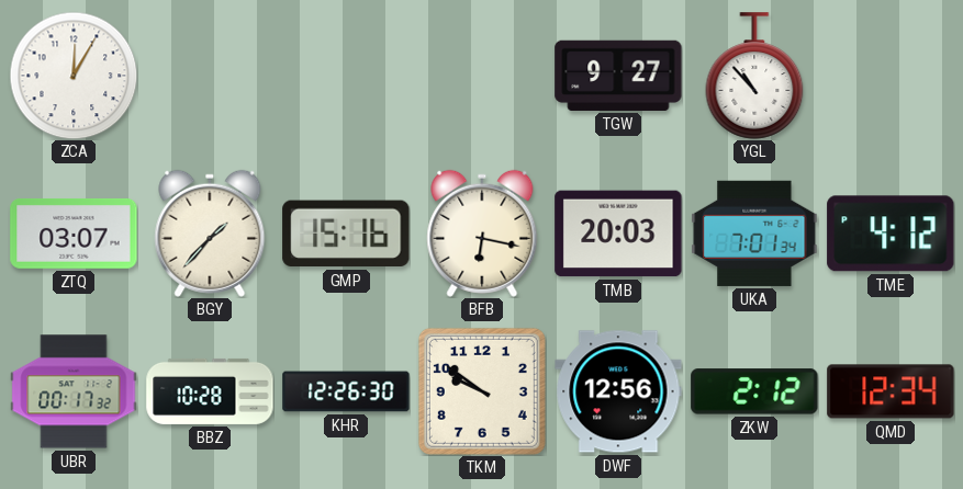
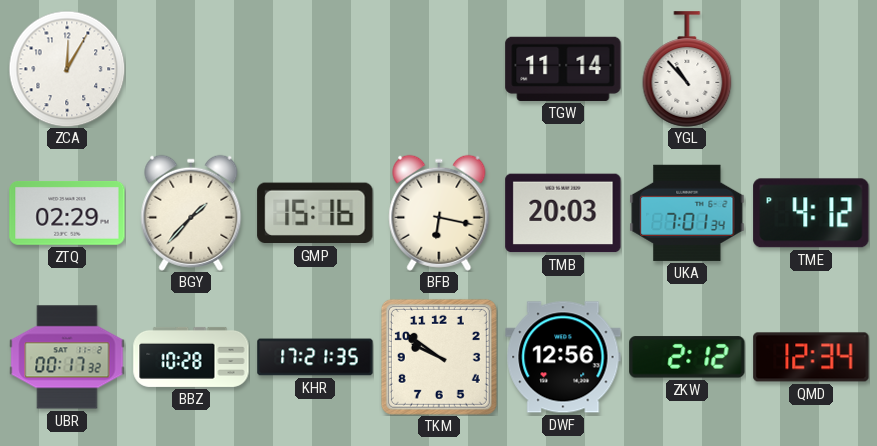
TGW: 9:27 -> 11:14
ZTQ: 03:07 -> 02:29
KHR: 12:26 -> 17:21
